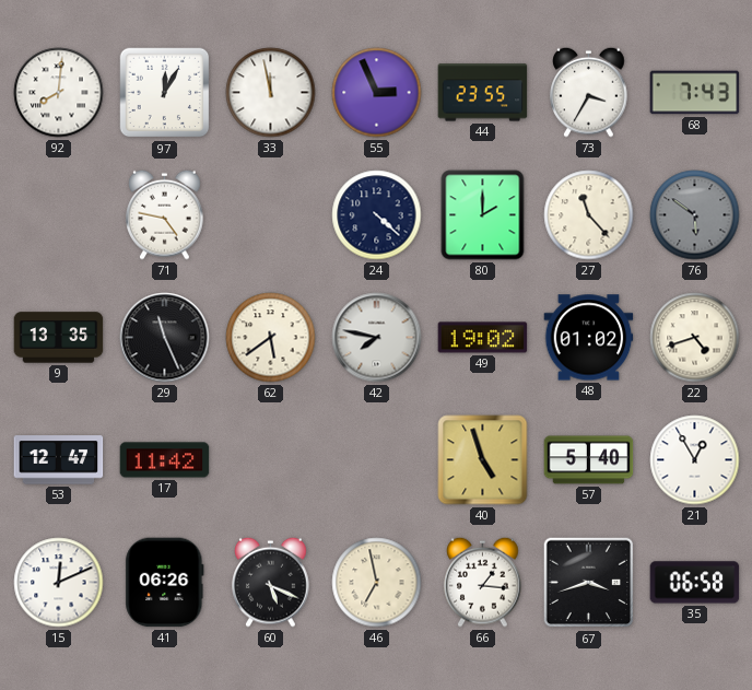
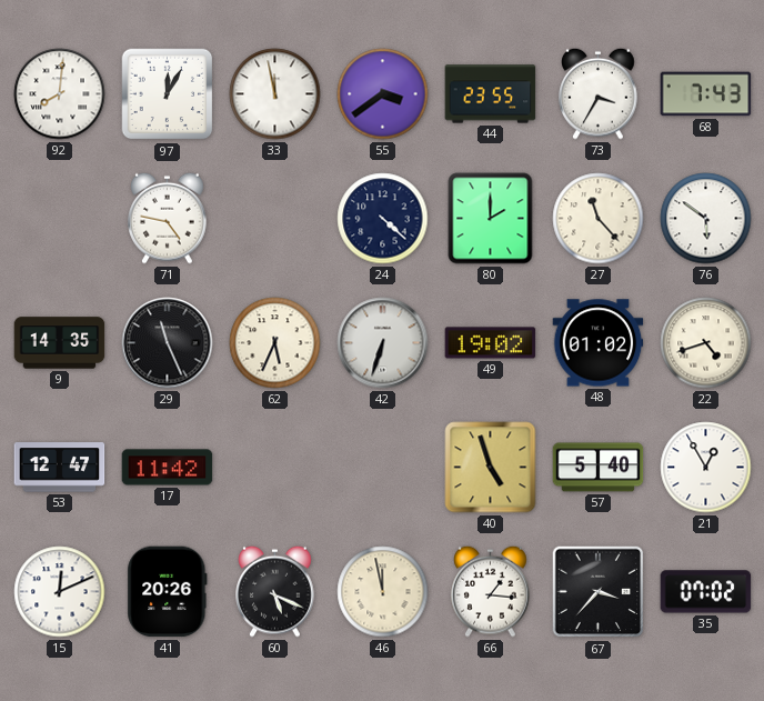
55: 2:56 -> 3:39
76 dial: grey -> white
9: 13:35 -> 14:35
62: 5:39 -> 5:34
42: 7:47 -> 6:33
41: 06:26 -> 20:26
46: 6:58 -> 11:58
67: 3:42 -> 3:37
35: 06:58 -> 07:02
